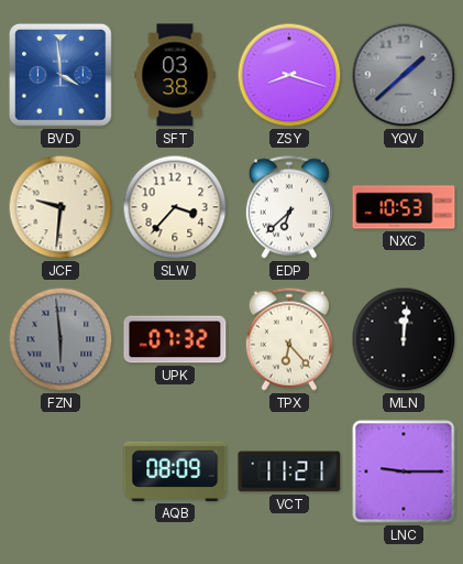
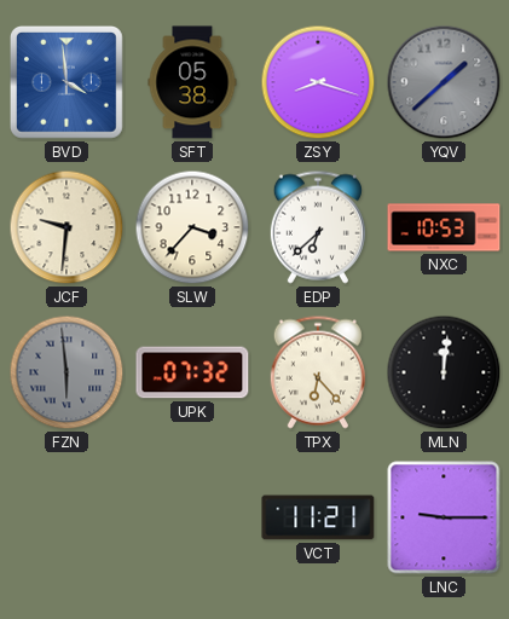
SFT: 03:38 -> 05:38
AQB: 08:09 -> none
